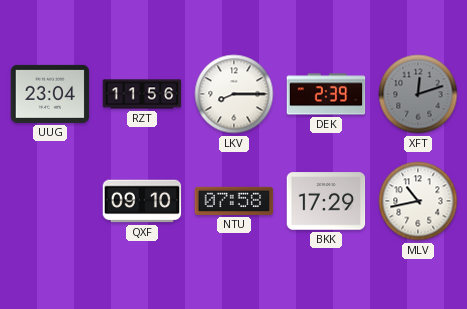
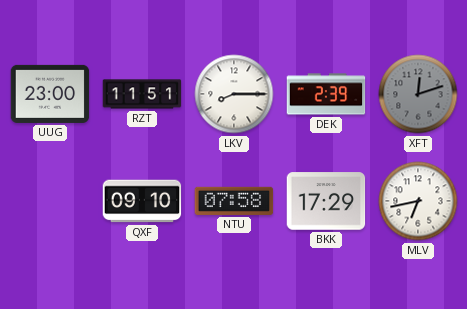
UUG: 23:04 -> 23:00
RZT: 11:56 -> 11:51
MLV: 10:43 -> 6:43
